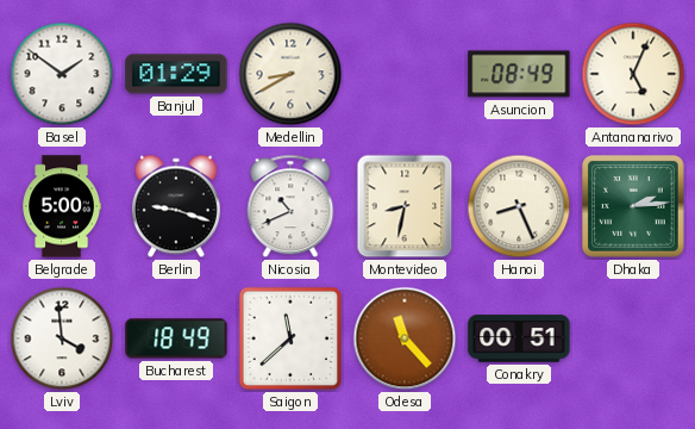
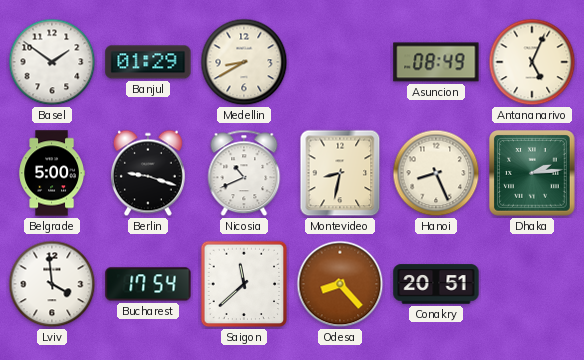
Bucharest: 18:49 -> 17:54
Odesa: 11:23 -> 8:23
Conakry: 00:51 -> 20:51
